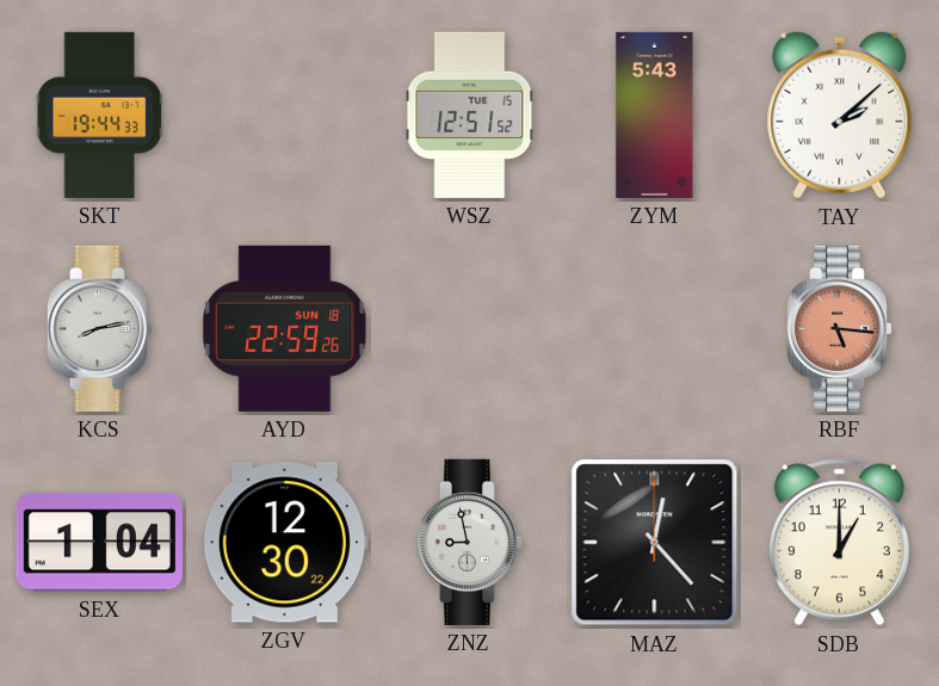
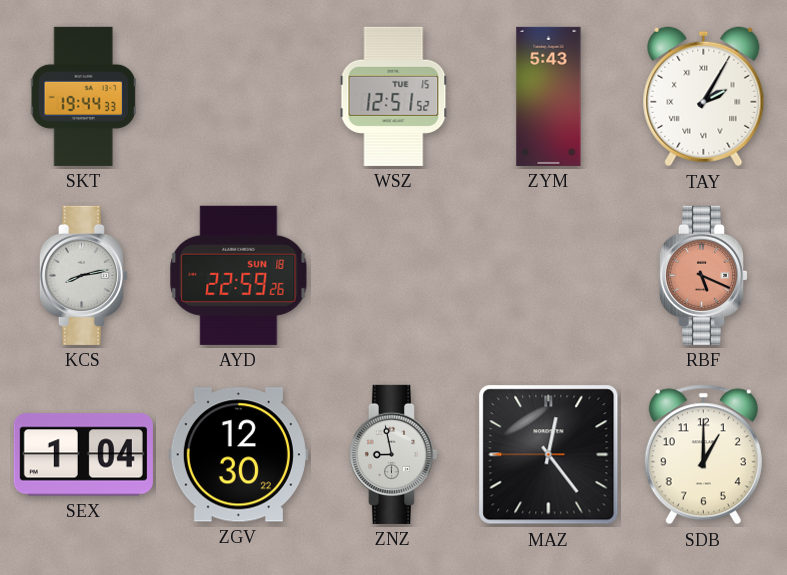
TAY: 2:08 -> 2:05
RBF: 5:16 -> 5:19
MAZ: 12:23:00 -> 12:23:45
